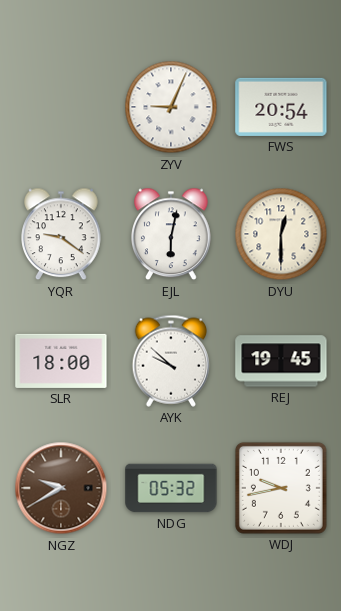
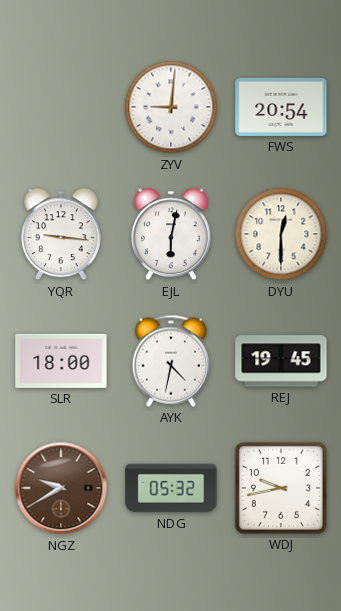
ZYV: 9:04 -> 9:01
YQR: 9:21 -> 9:16
AYK: 9:52 -> 4:32
